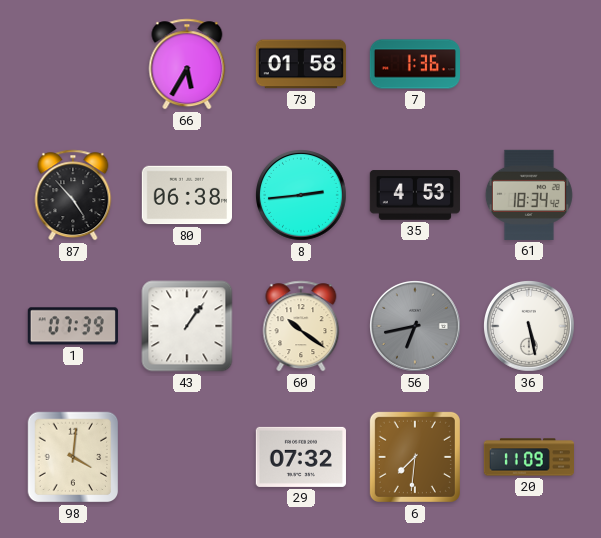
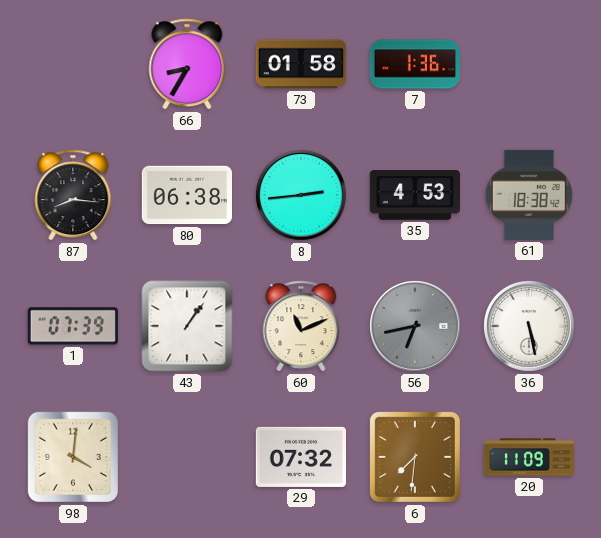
66: 5:35 -> 8:35
87: 4:53 -> 8:16
61: 18:34 -> 18:38
60: 10:21 -> 11:11
